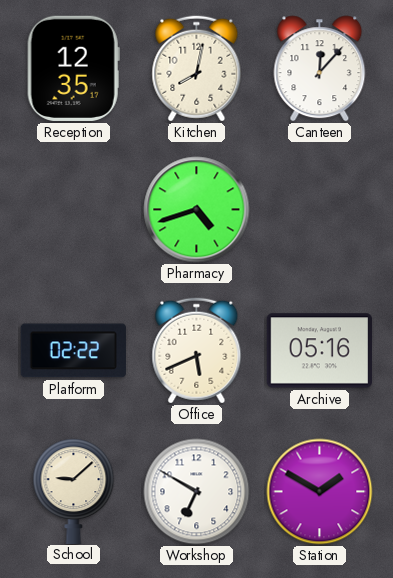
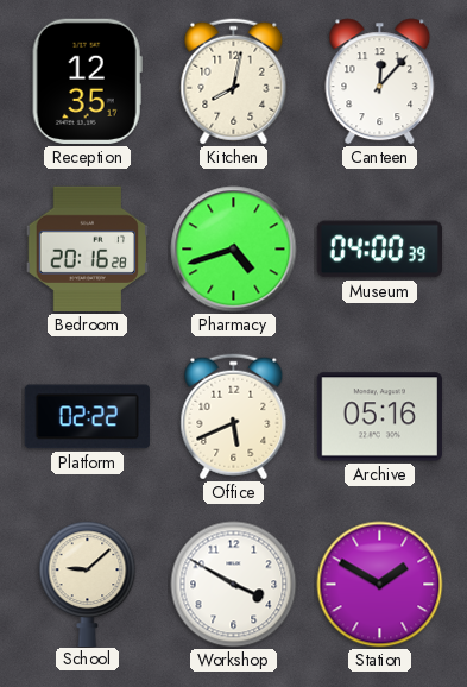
Bedroom: none -> 20:16
Museum: none -> 04:00
Workshop: 6:50 -> 3:50
